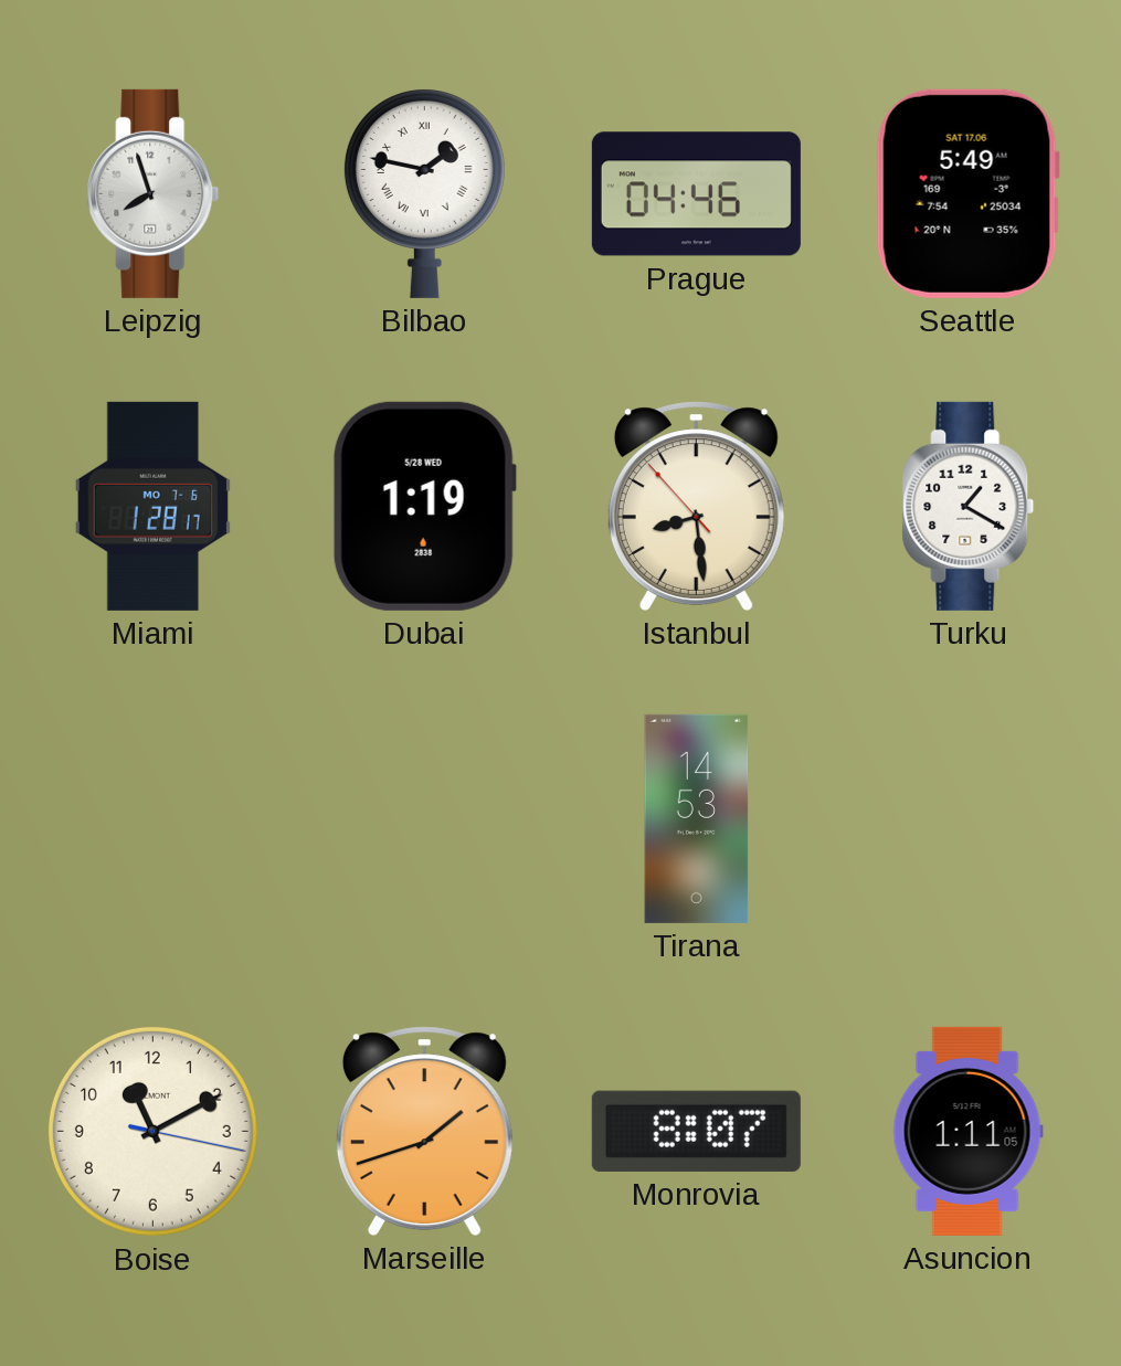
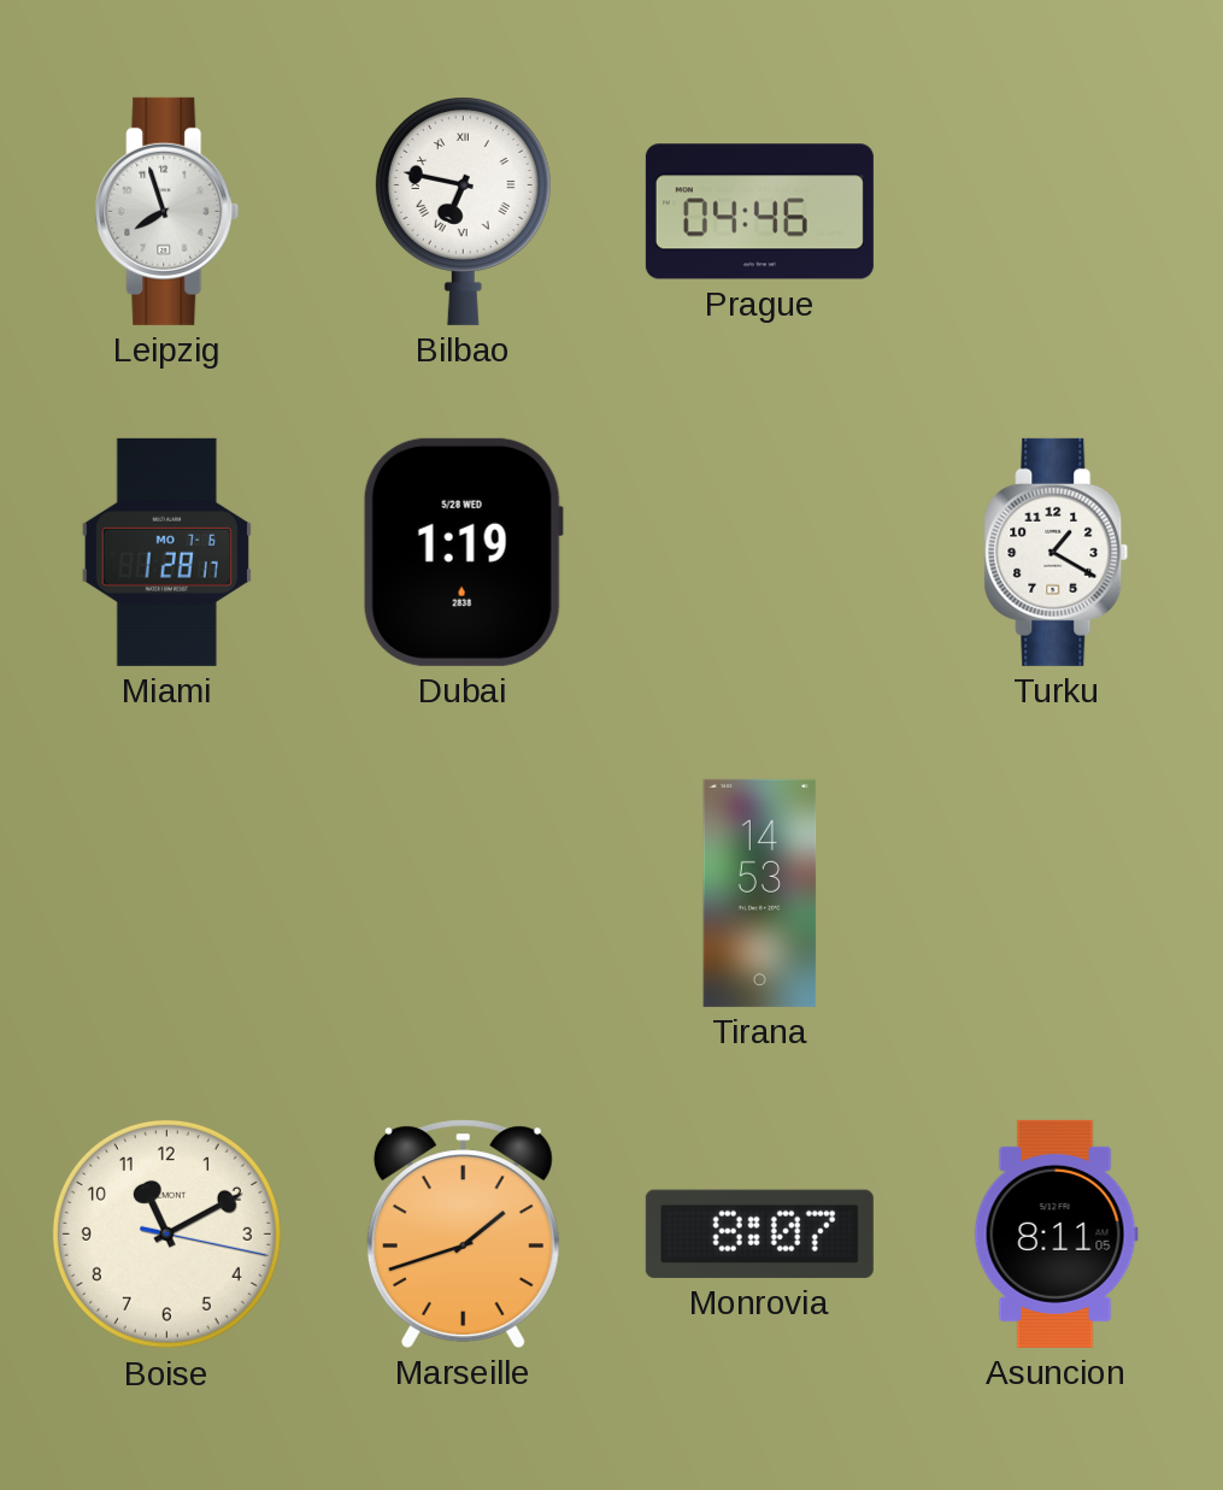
Bilbao: 1:47 -> 6:47
Seattle: 5:49 -> none
Istanbul: 8:28 -> none
Asuncion: 1:11 -> 8:11
